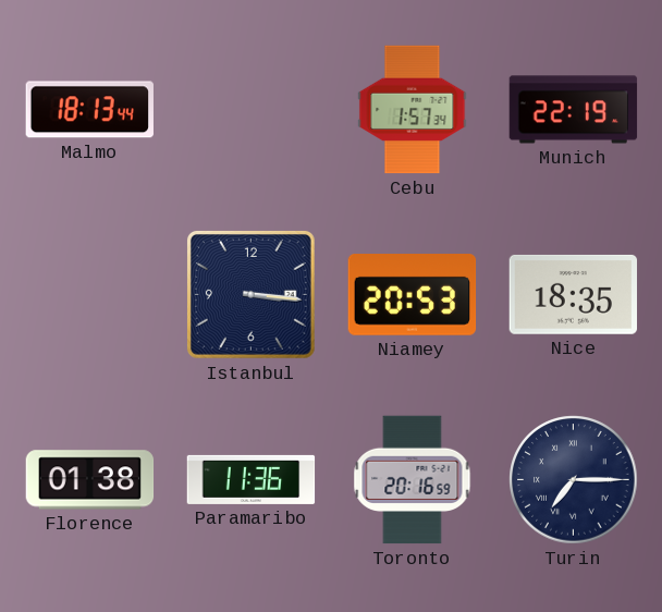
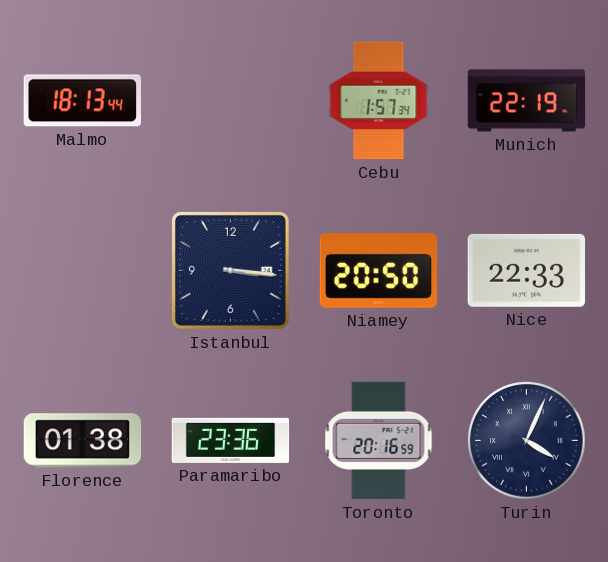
Niamey: 20:53 -> 20:50
Nice: 18:35 -> 22:33
Paramaribo: 11:36 -> 23:36
Turin: 7:15 -> 4:04
